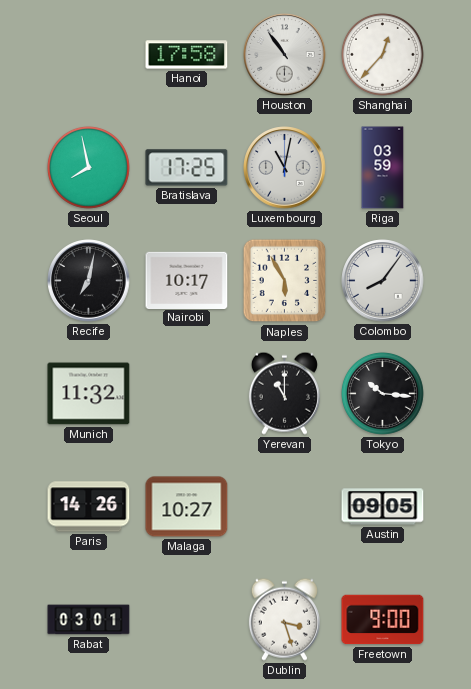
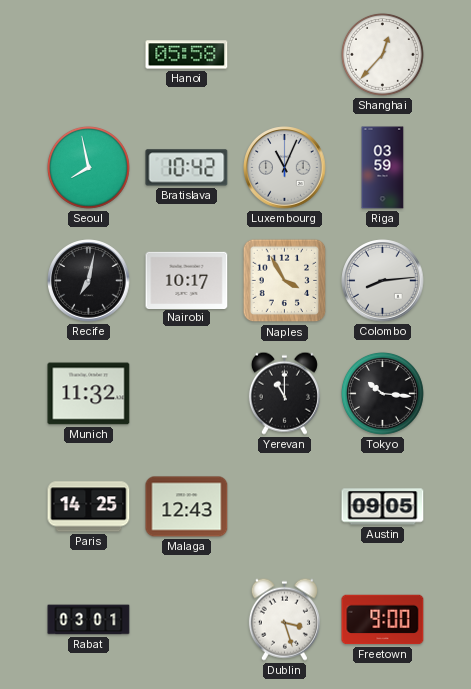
Hanoi: 17:58 -> 05:58
Houston: 10:54 -> none
Bratislava: 17:25 -> 10:42
Luxembourg: 11:02 -> 11:04
Naples: 5:55 -> 3:55
Colombo: 8:06 -> 8:14
Paris: 14:26 -> 14:25
Malaga: 10:27 -> 12:43
